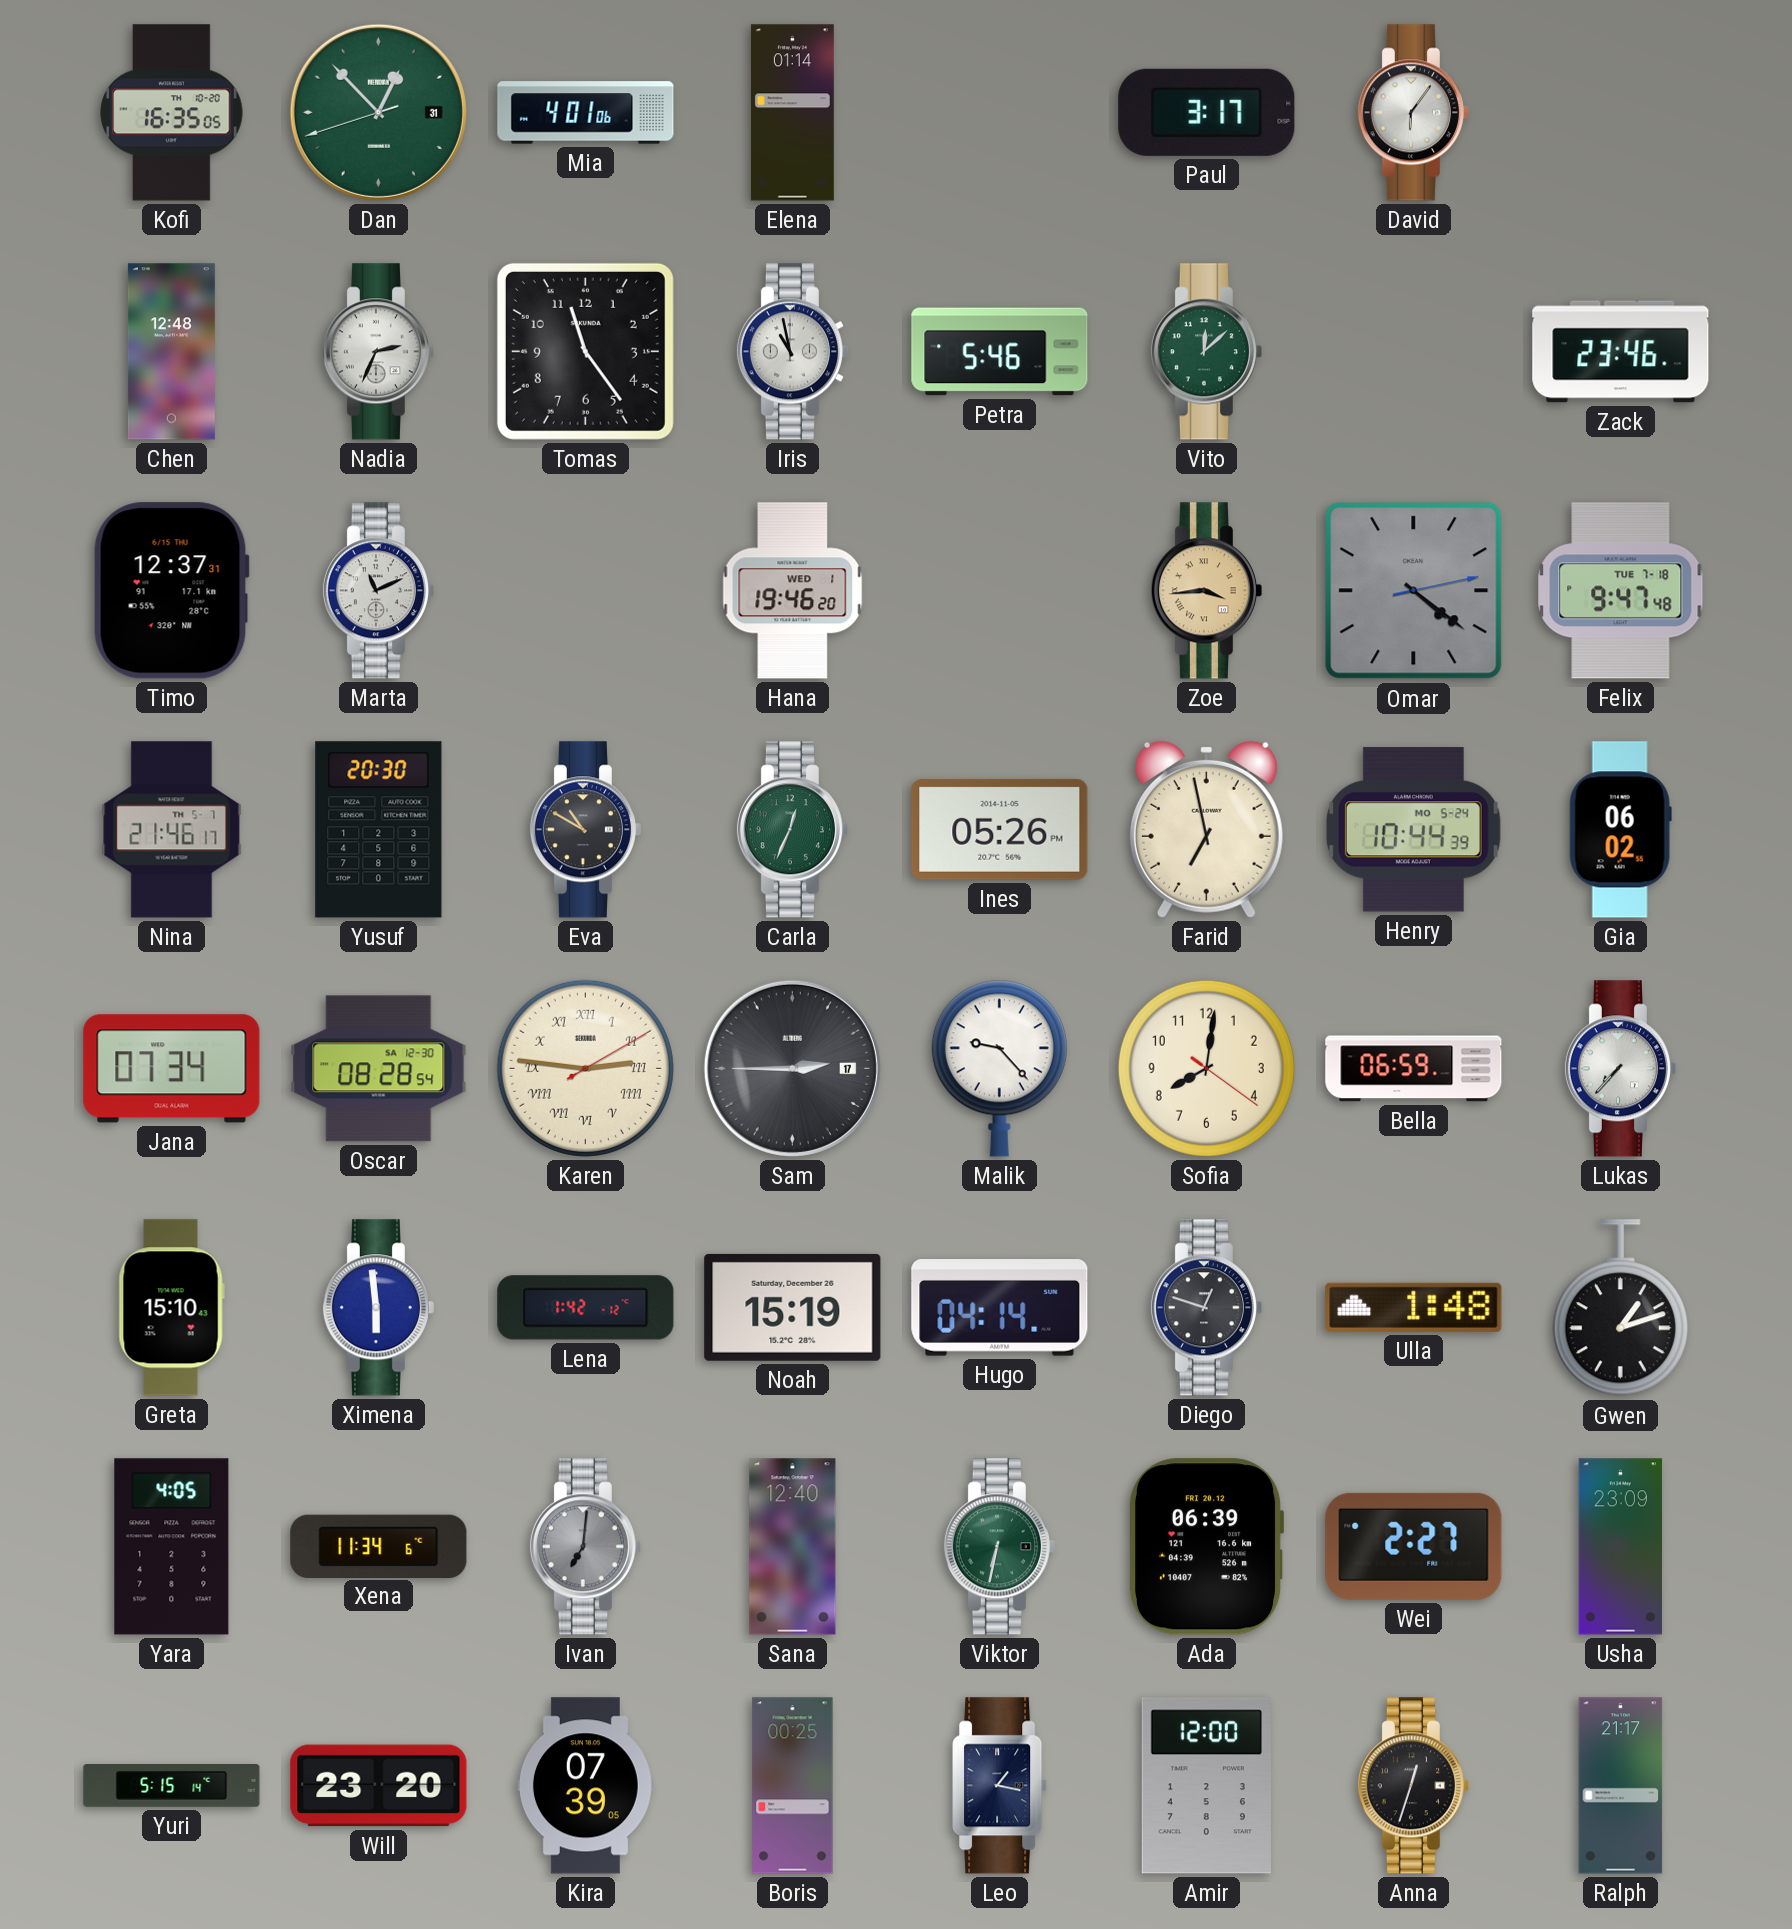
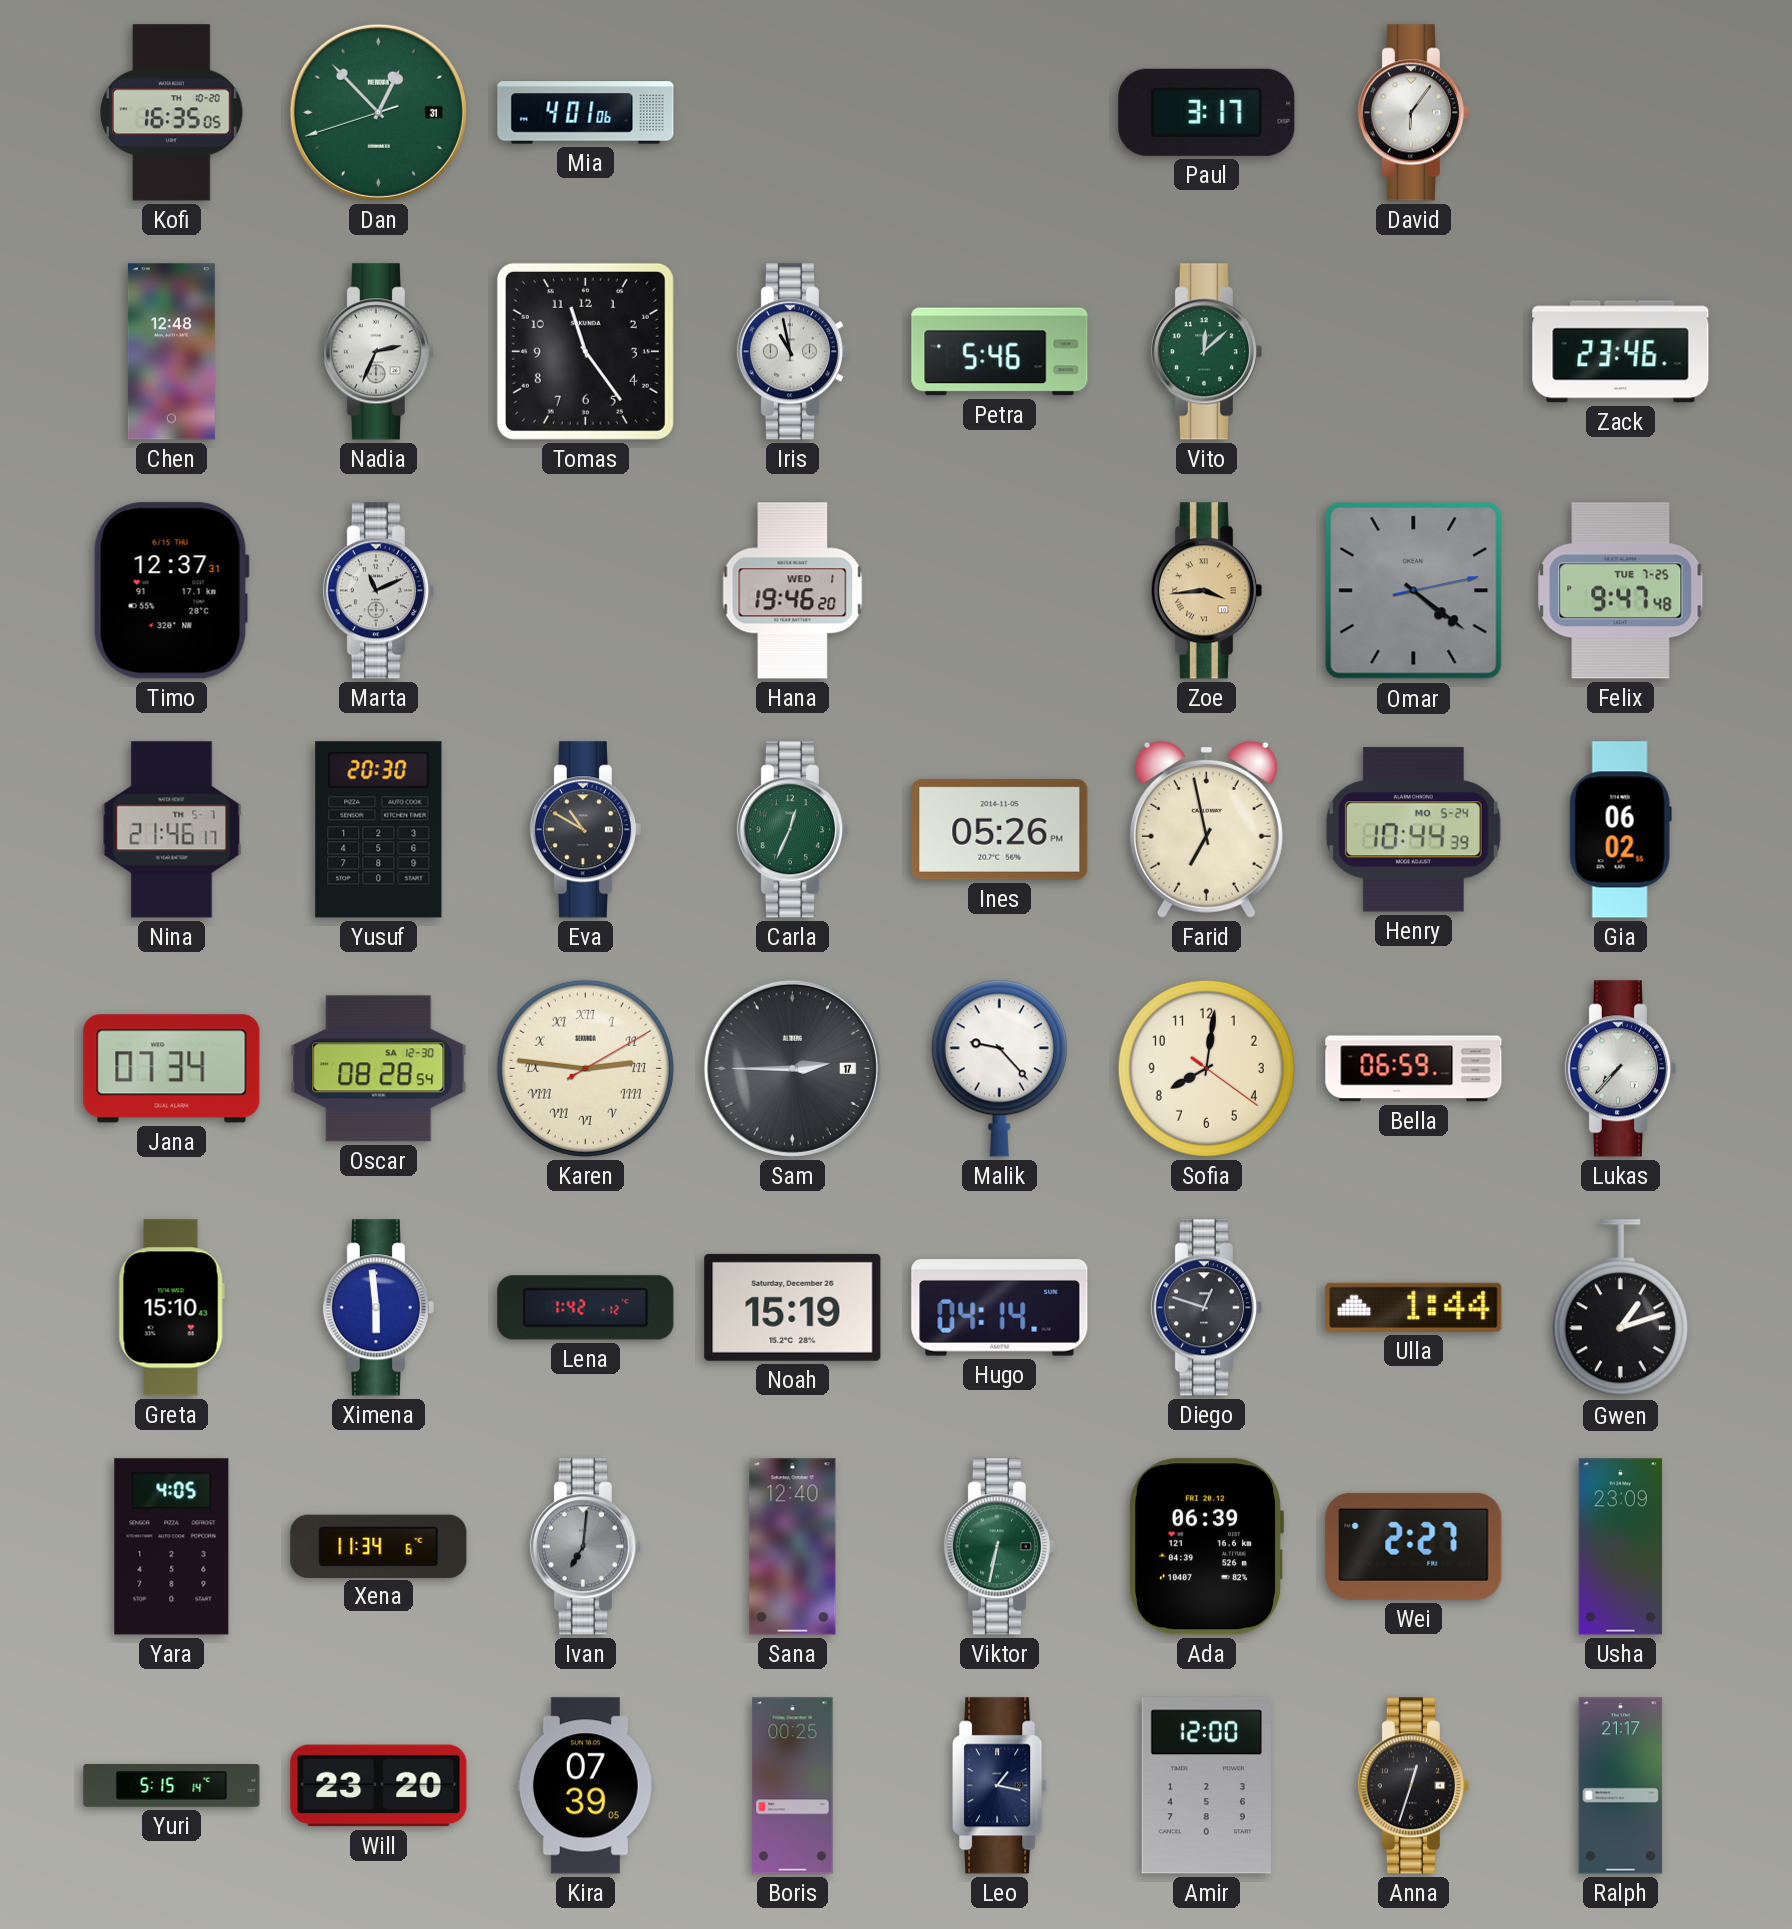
Elena: 01:14 -> none
Felix date: TUE 7-18 -> TUE 7-25
Ulla: 1:48 -> 1:44
